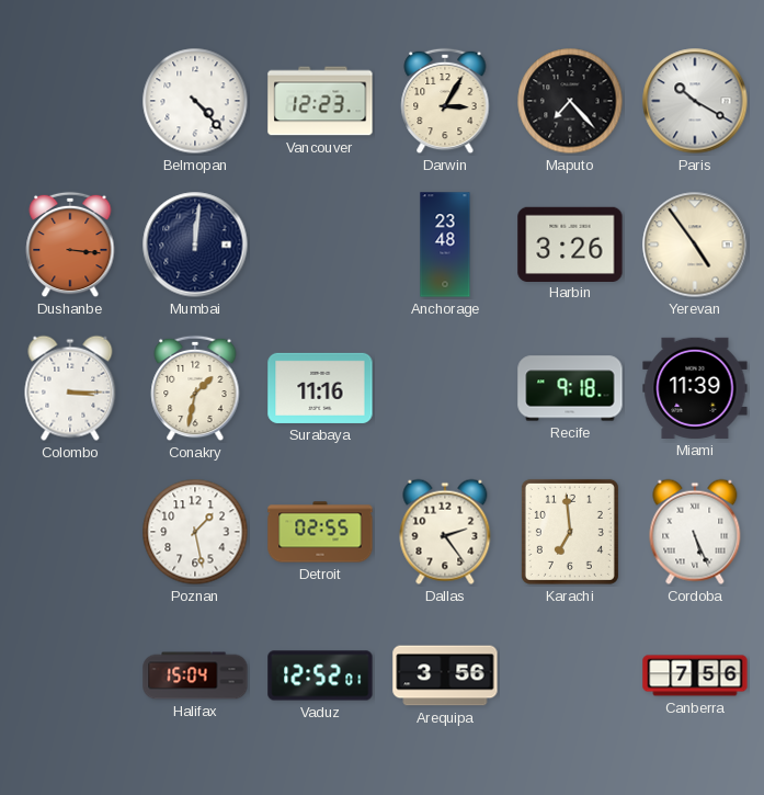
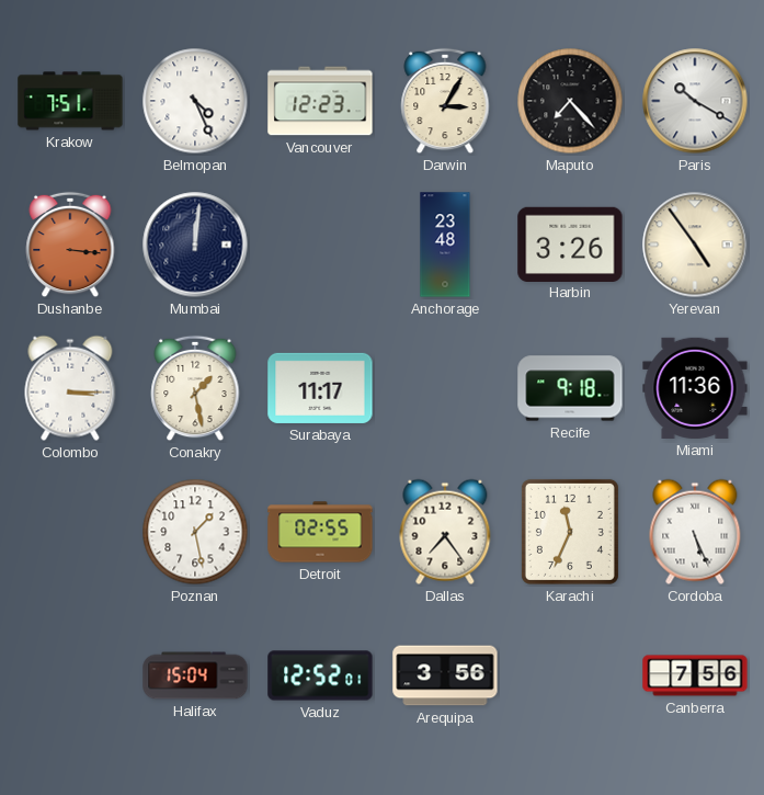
Krakow: none -> 7:51
Belmopan: 4:23 -> 4:26
Conakry: 1:32 -> 1:28
Surabaya: 11:16 -> 11:17
Miami: 11:39 -> 11:36
Dallas: 2:24 -> 7:24
Karachi: 6:59 -> 11:34
